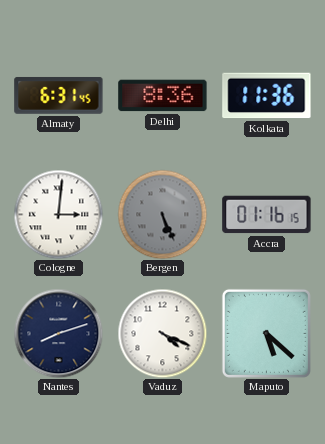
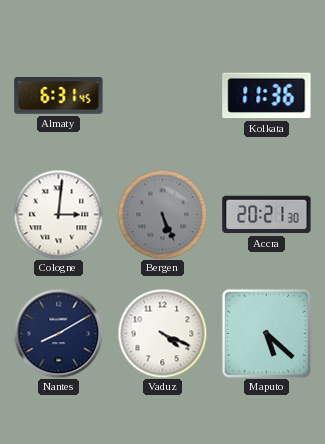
Delhi: 8:36 -> none
Accra: 01:16 -> 20:21
Nantes: 8:12 -> 8:10
